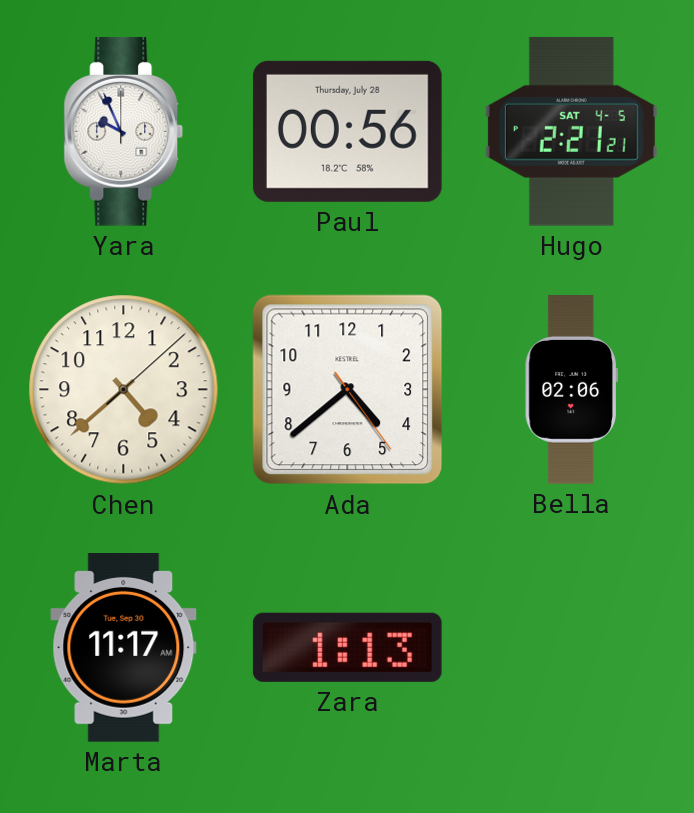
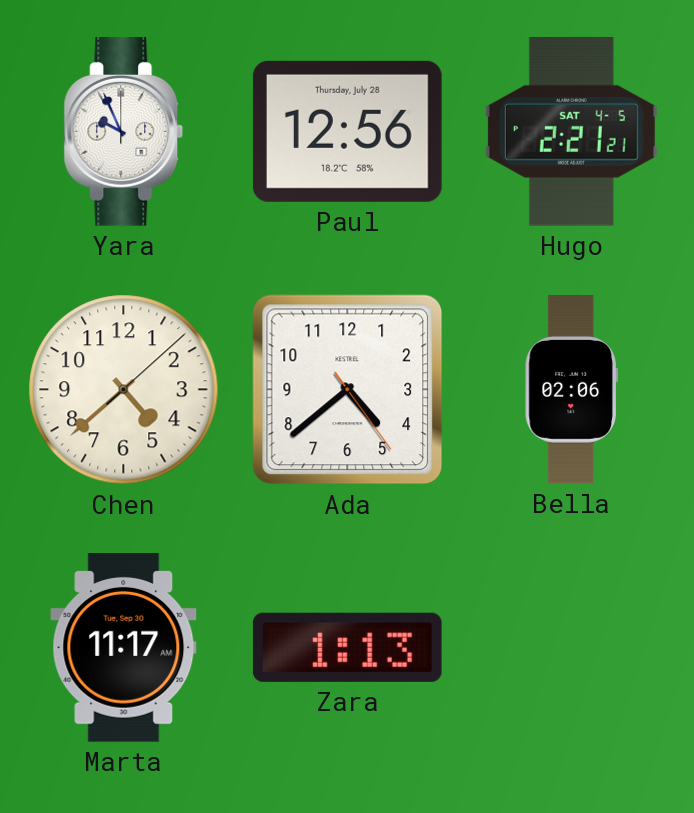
Paul: 00:56 -> 12:56
